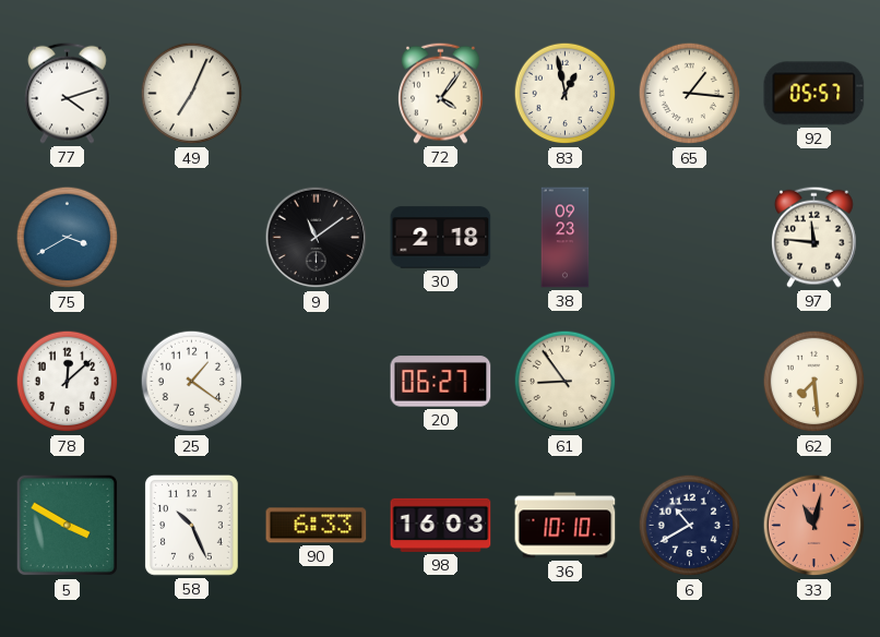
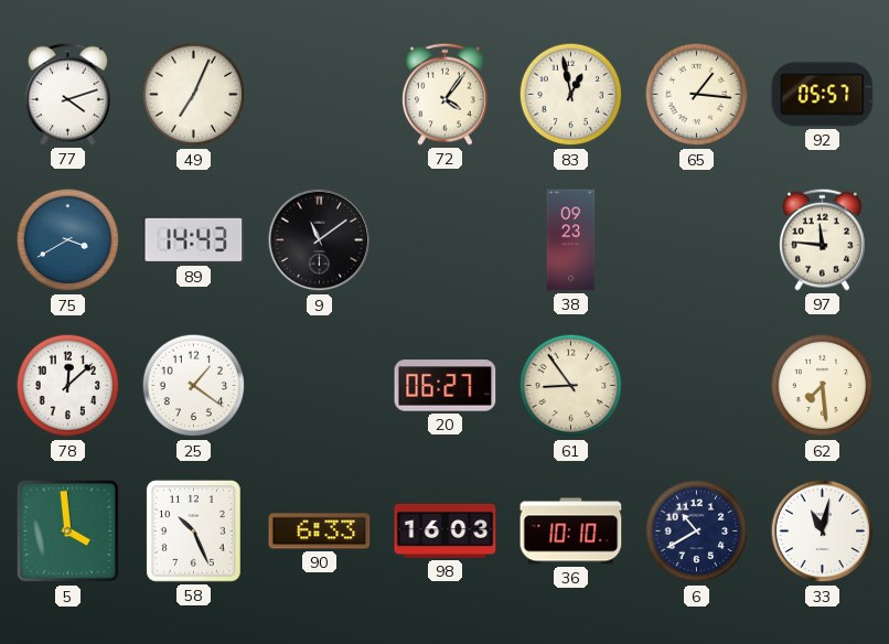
89: none -> 14:43
30: 2:18 -> none
5: 3:50 -> 3:59
33 dial: salmon -> white
